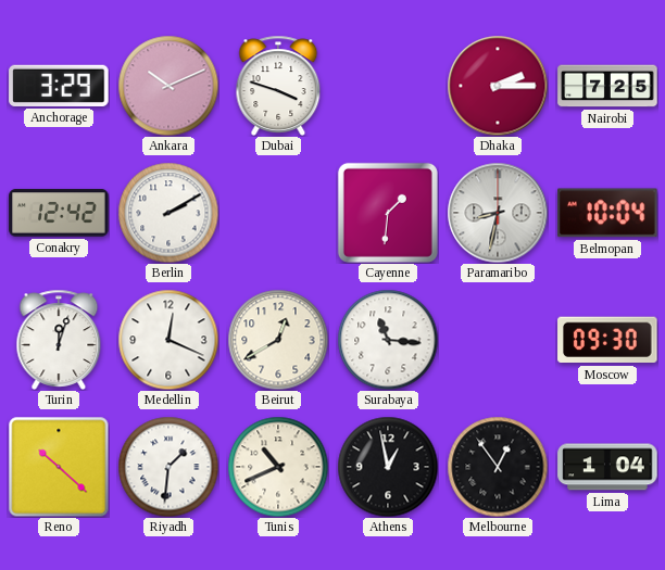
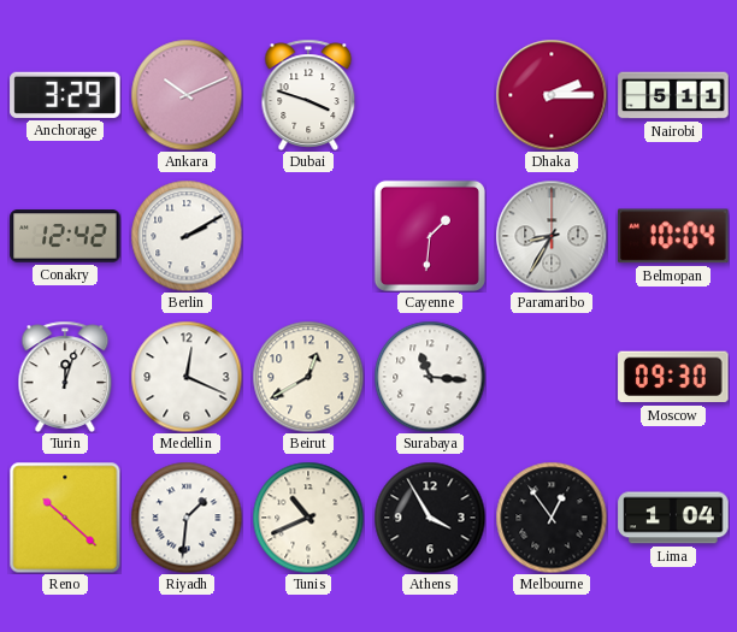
Nairobi: 7:25 -> 5:11
Paramaribo: 8:32 -> 8:35
Athens: 12:58 -> 3:55
